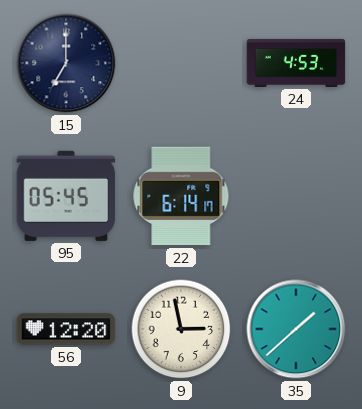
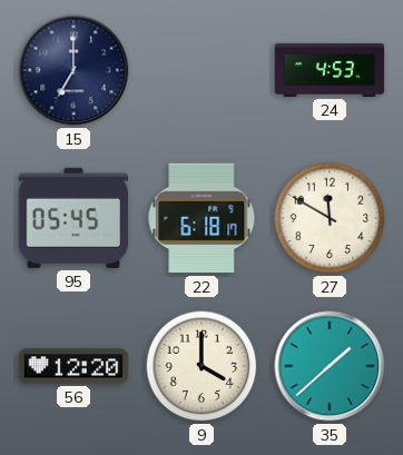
22: 6:14 -> 6:18
27: none -> 11:50
9: 2:58 -> 4:00
